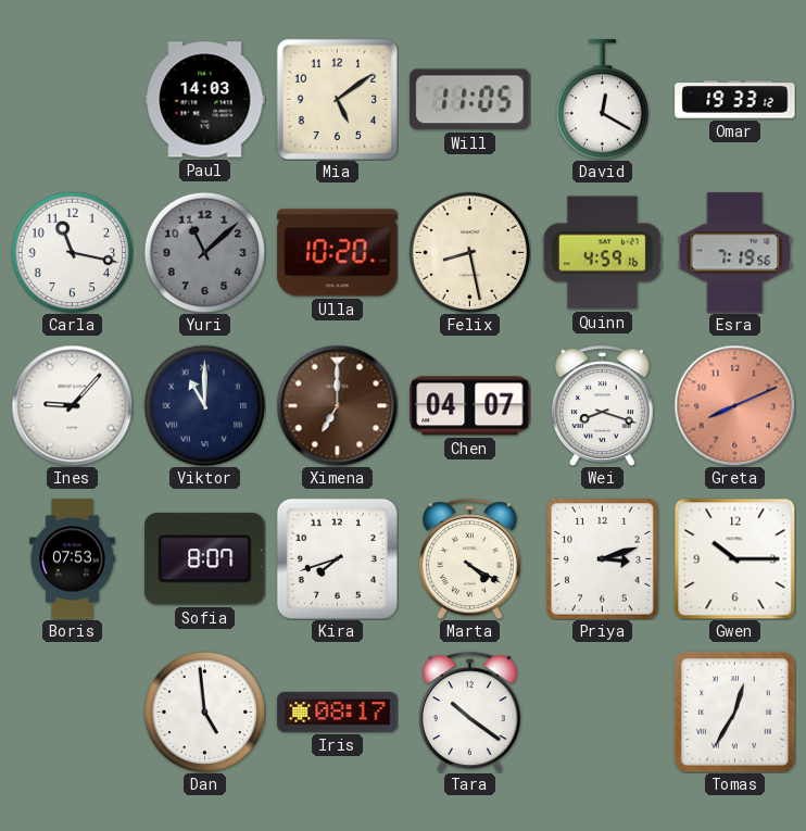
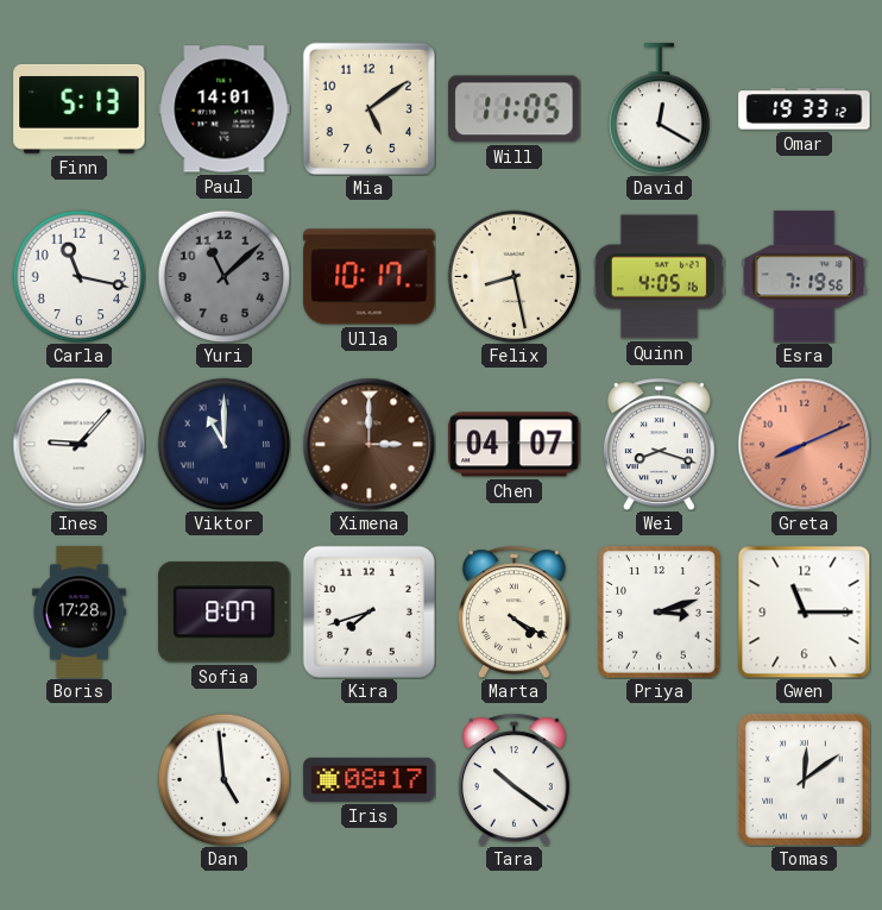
Finn: none -> 5:13
Paul: 14:03 -> 14:01
Ulla: 10:20 -> 10:17
Quinn: 4:59 -> 4:05
Ximena: 7:00 -> 3:00
Boris: 07:53 -> 17:28
Gwen: 10:15 -> 11:15
Tomas: 12:35 -> 12:09
